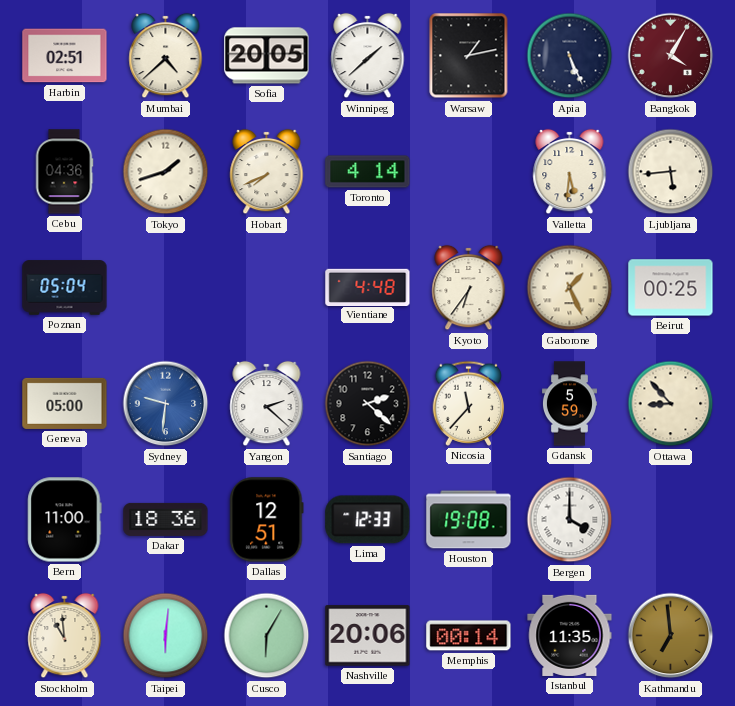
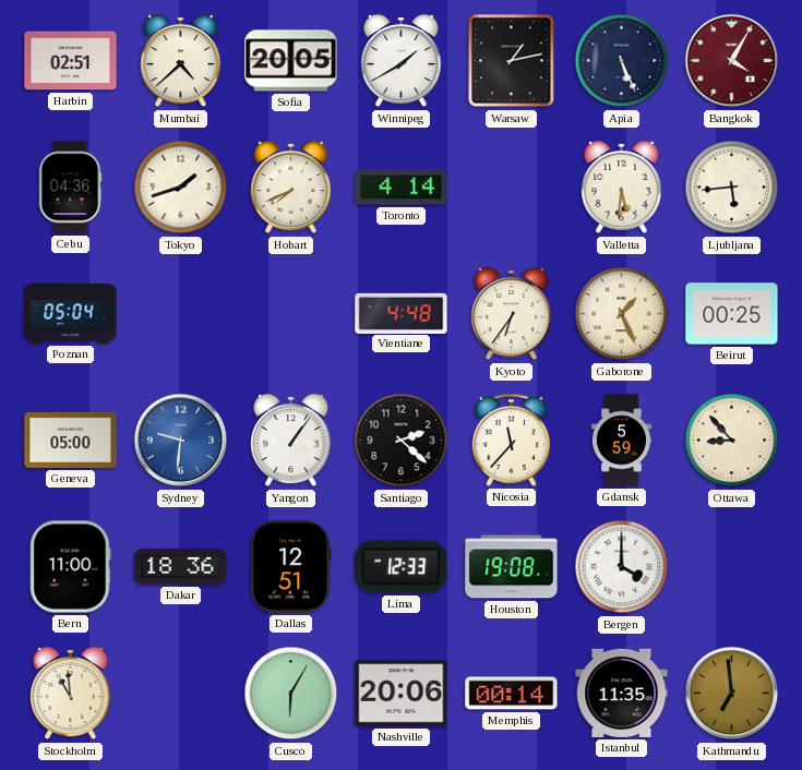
Winnipeg: 1:38 -> 1:40
Yangon: 2:22 -> 1:06
Taipei: 6:01 -> none
